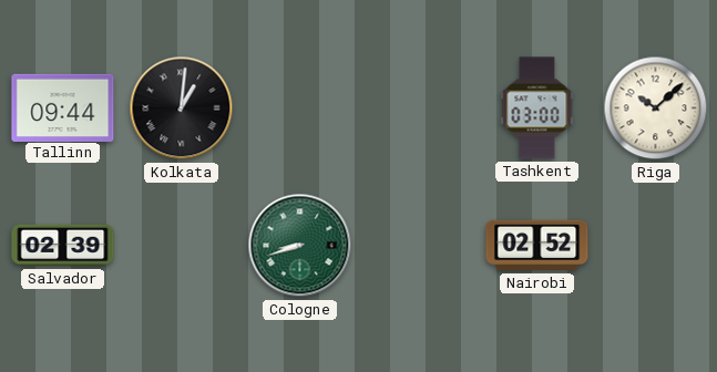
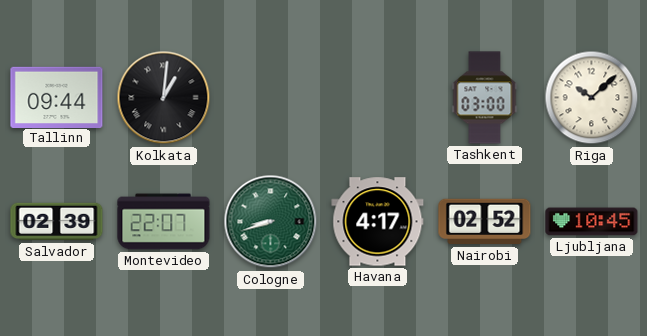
Montevideo: none -> 22:07
Havana: none -> 4:17
Ljubljana: none -> 10:45
